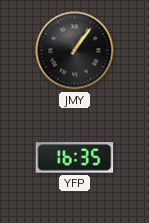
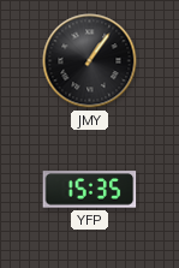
YFP: 16:35 -> 15:35
